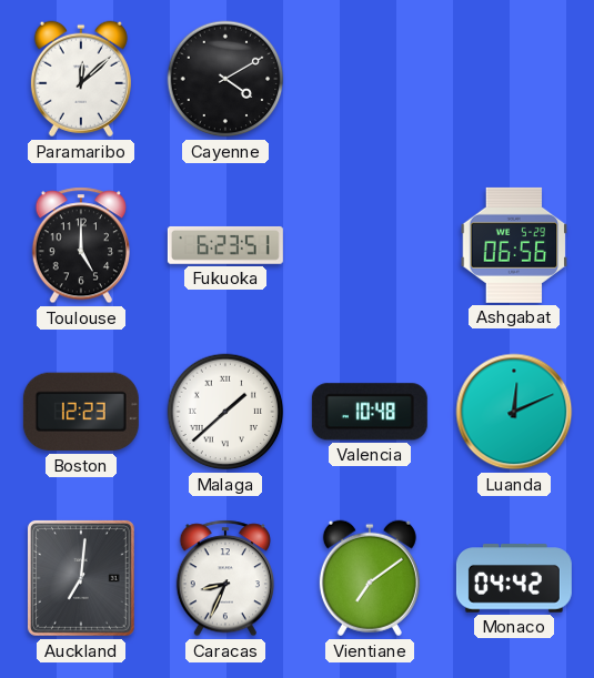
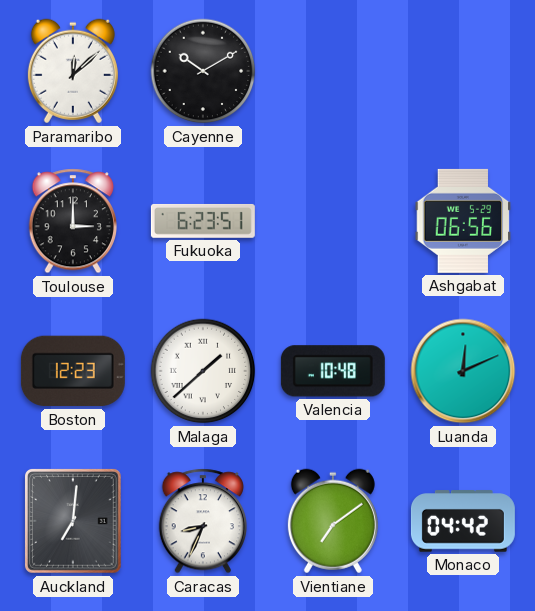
Cayenne: 4:10 -> 10:10
Toulouse: 5:00 -> 3:00
